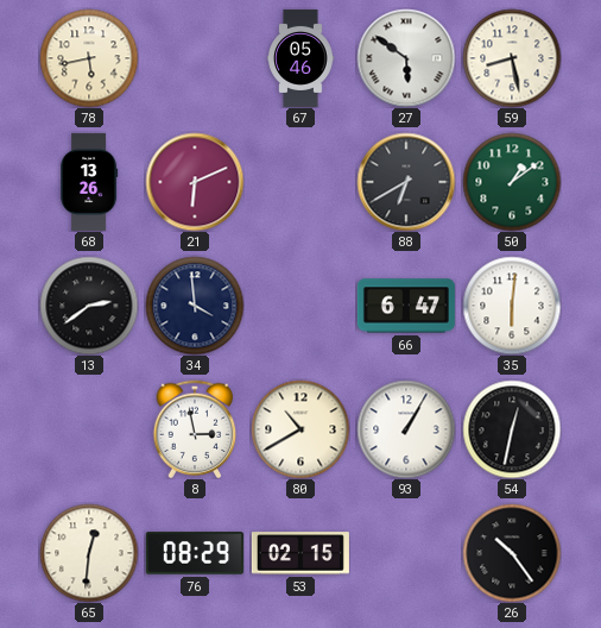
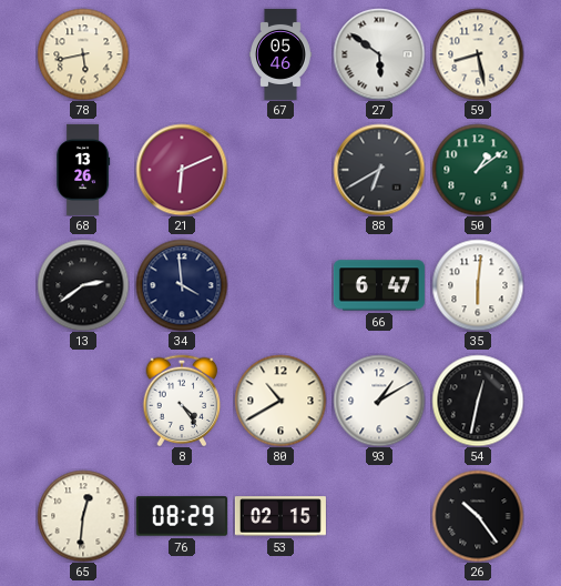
8: 2:58 -> 4:24
93: 1:05 -> 1:10
